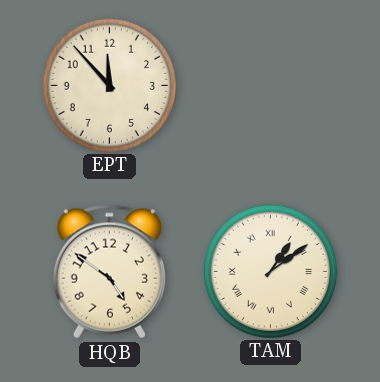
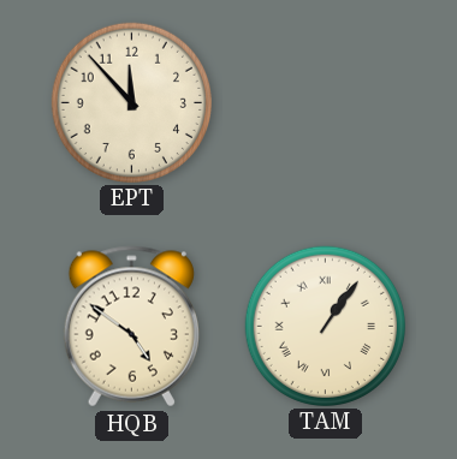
TAM: 1:09 -> 1:06
